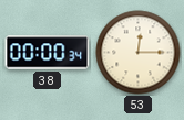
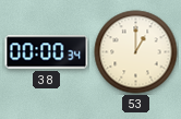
53: 12:15 -> 1:00
